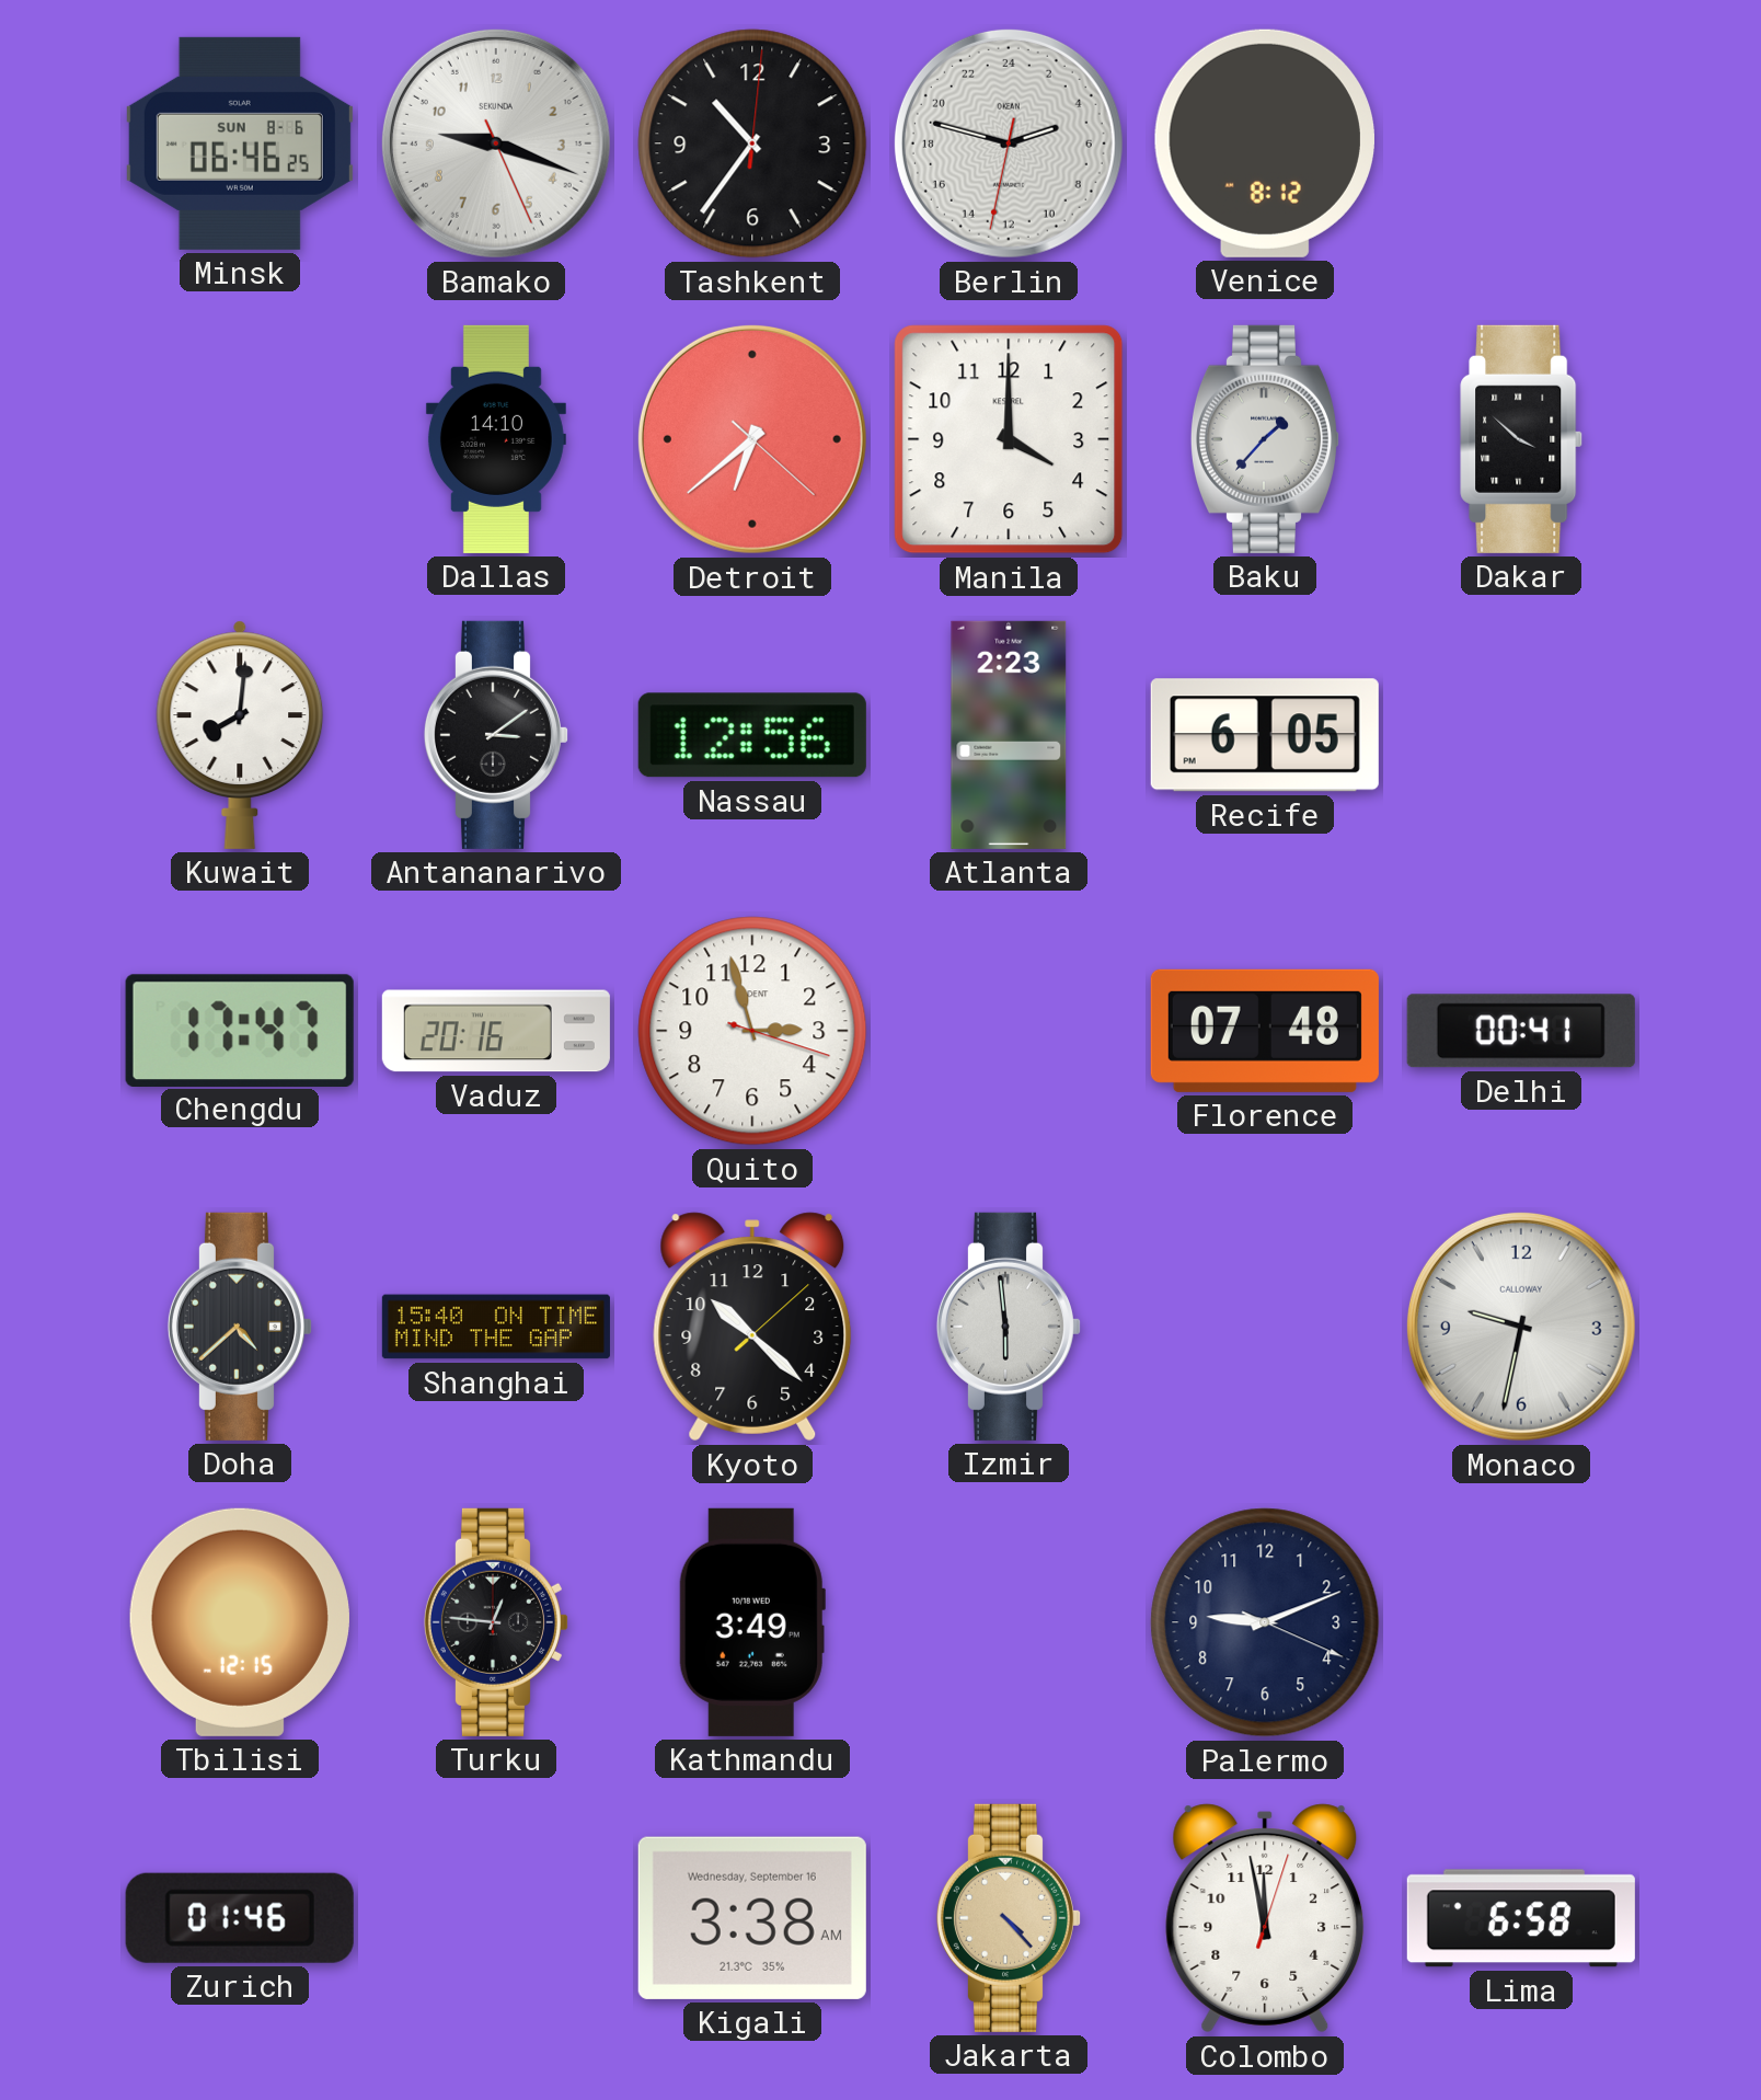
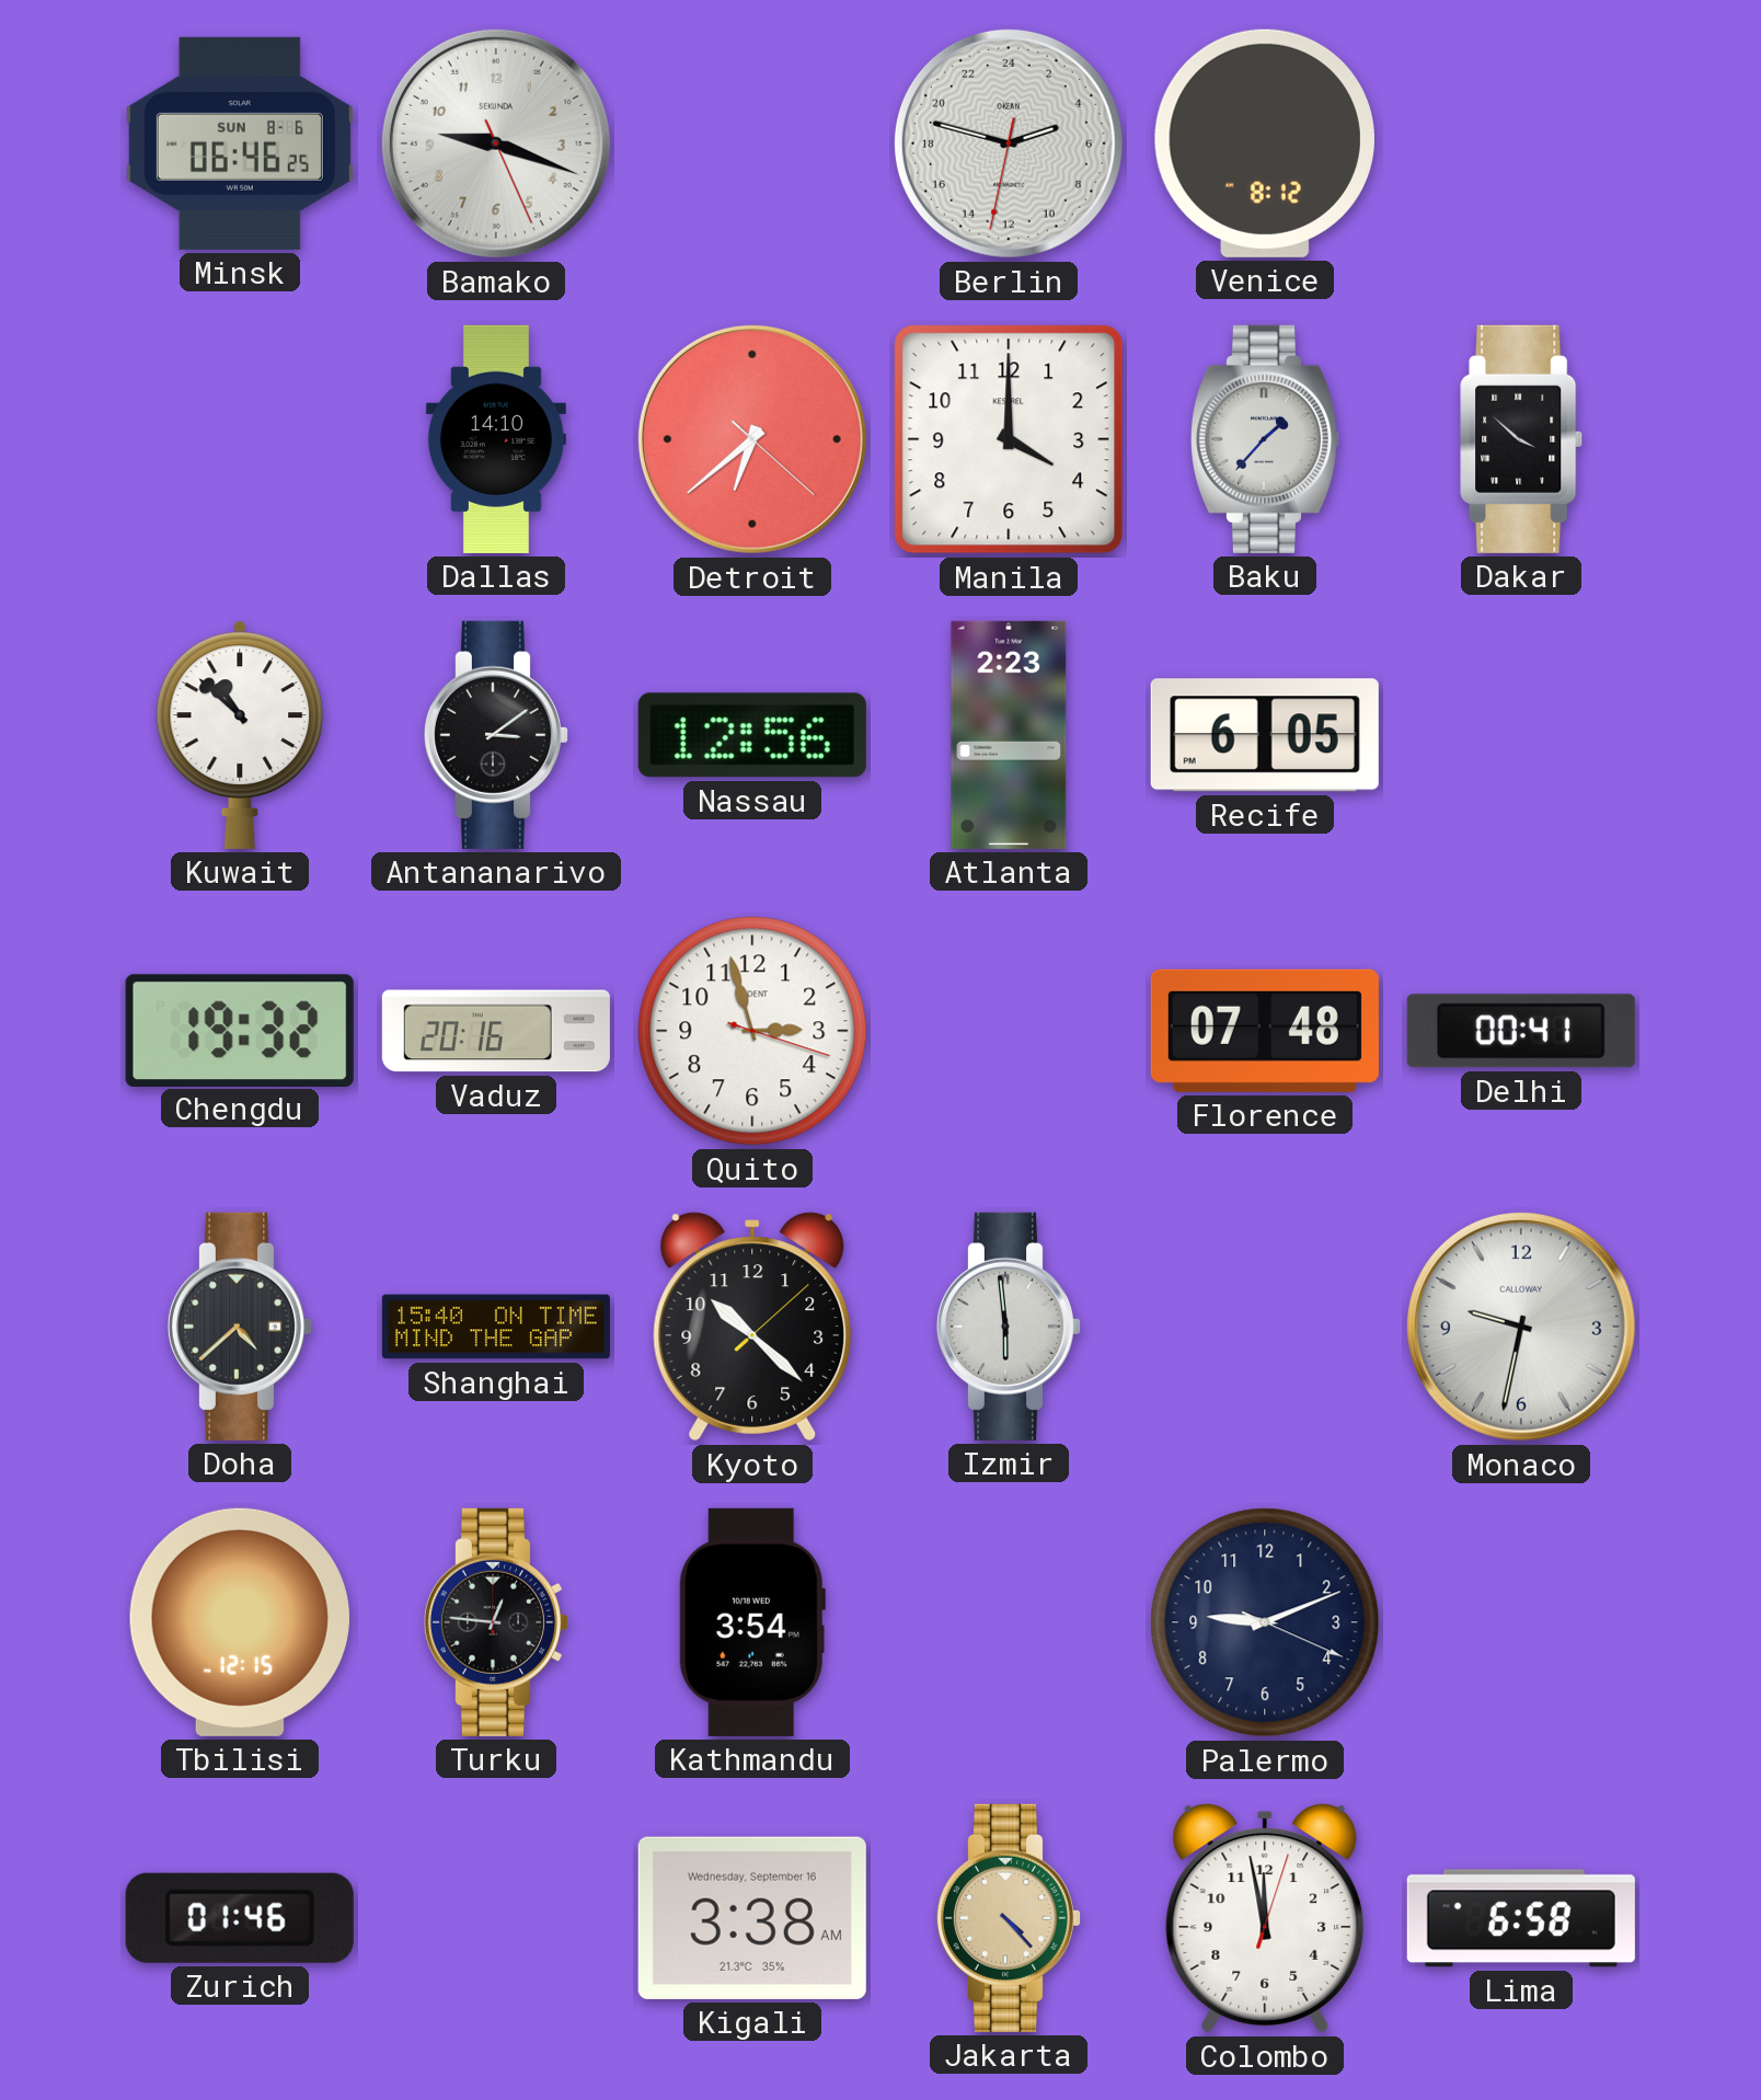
Tashkent: 10:36 -> none
Kuwait: 8:01 -> 10:52
Chengdu: 17:47 -> 19:32
Kathmandu: 3:49 -> 3:54
